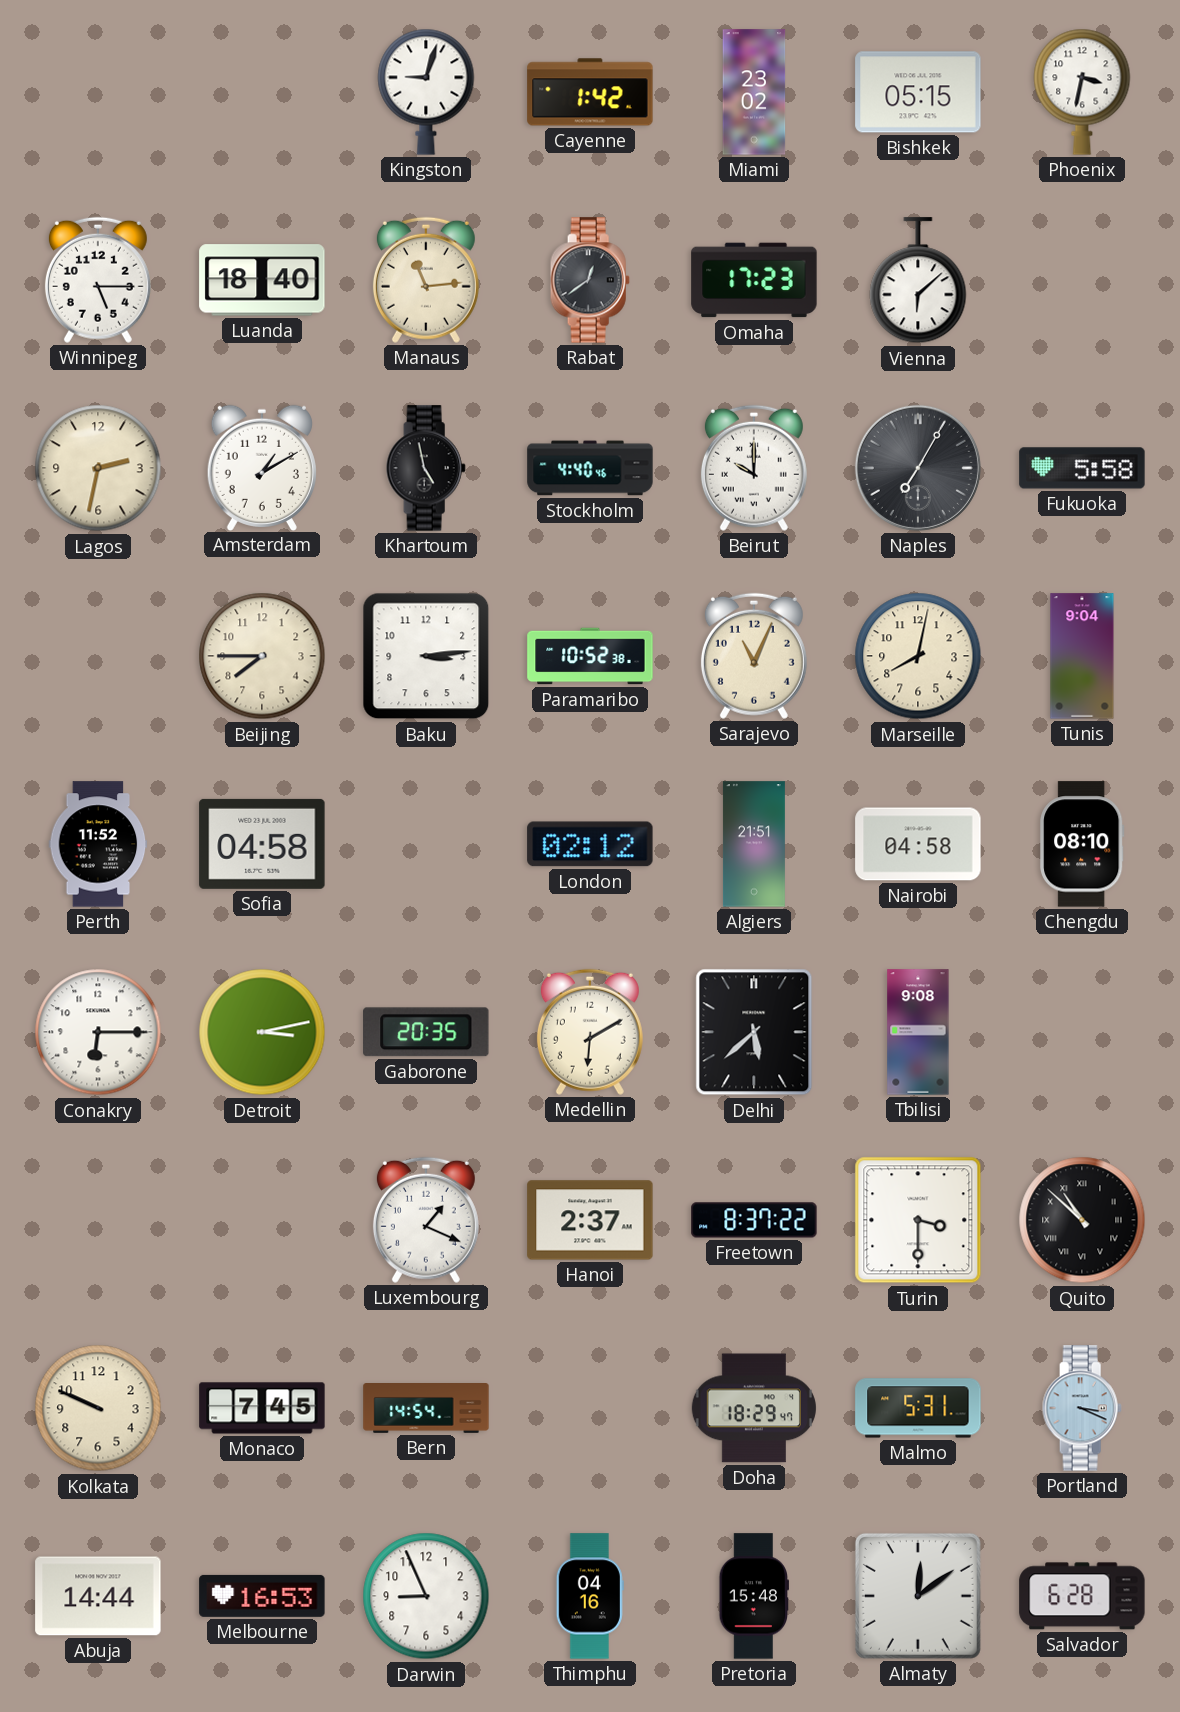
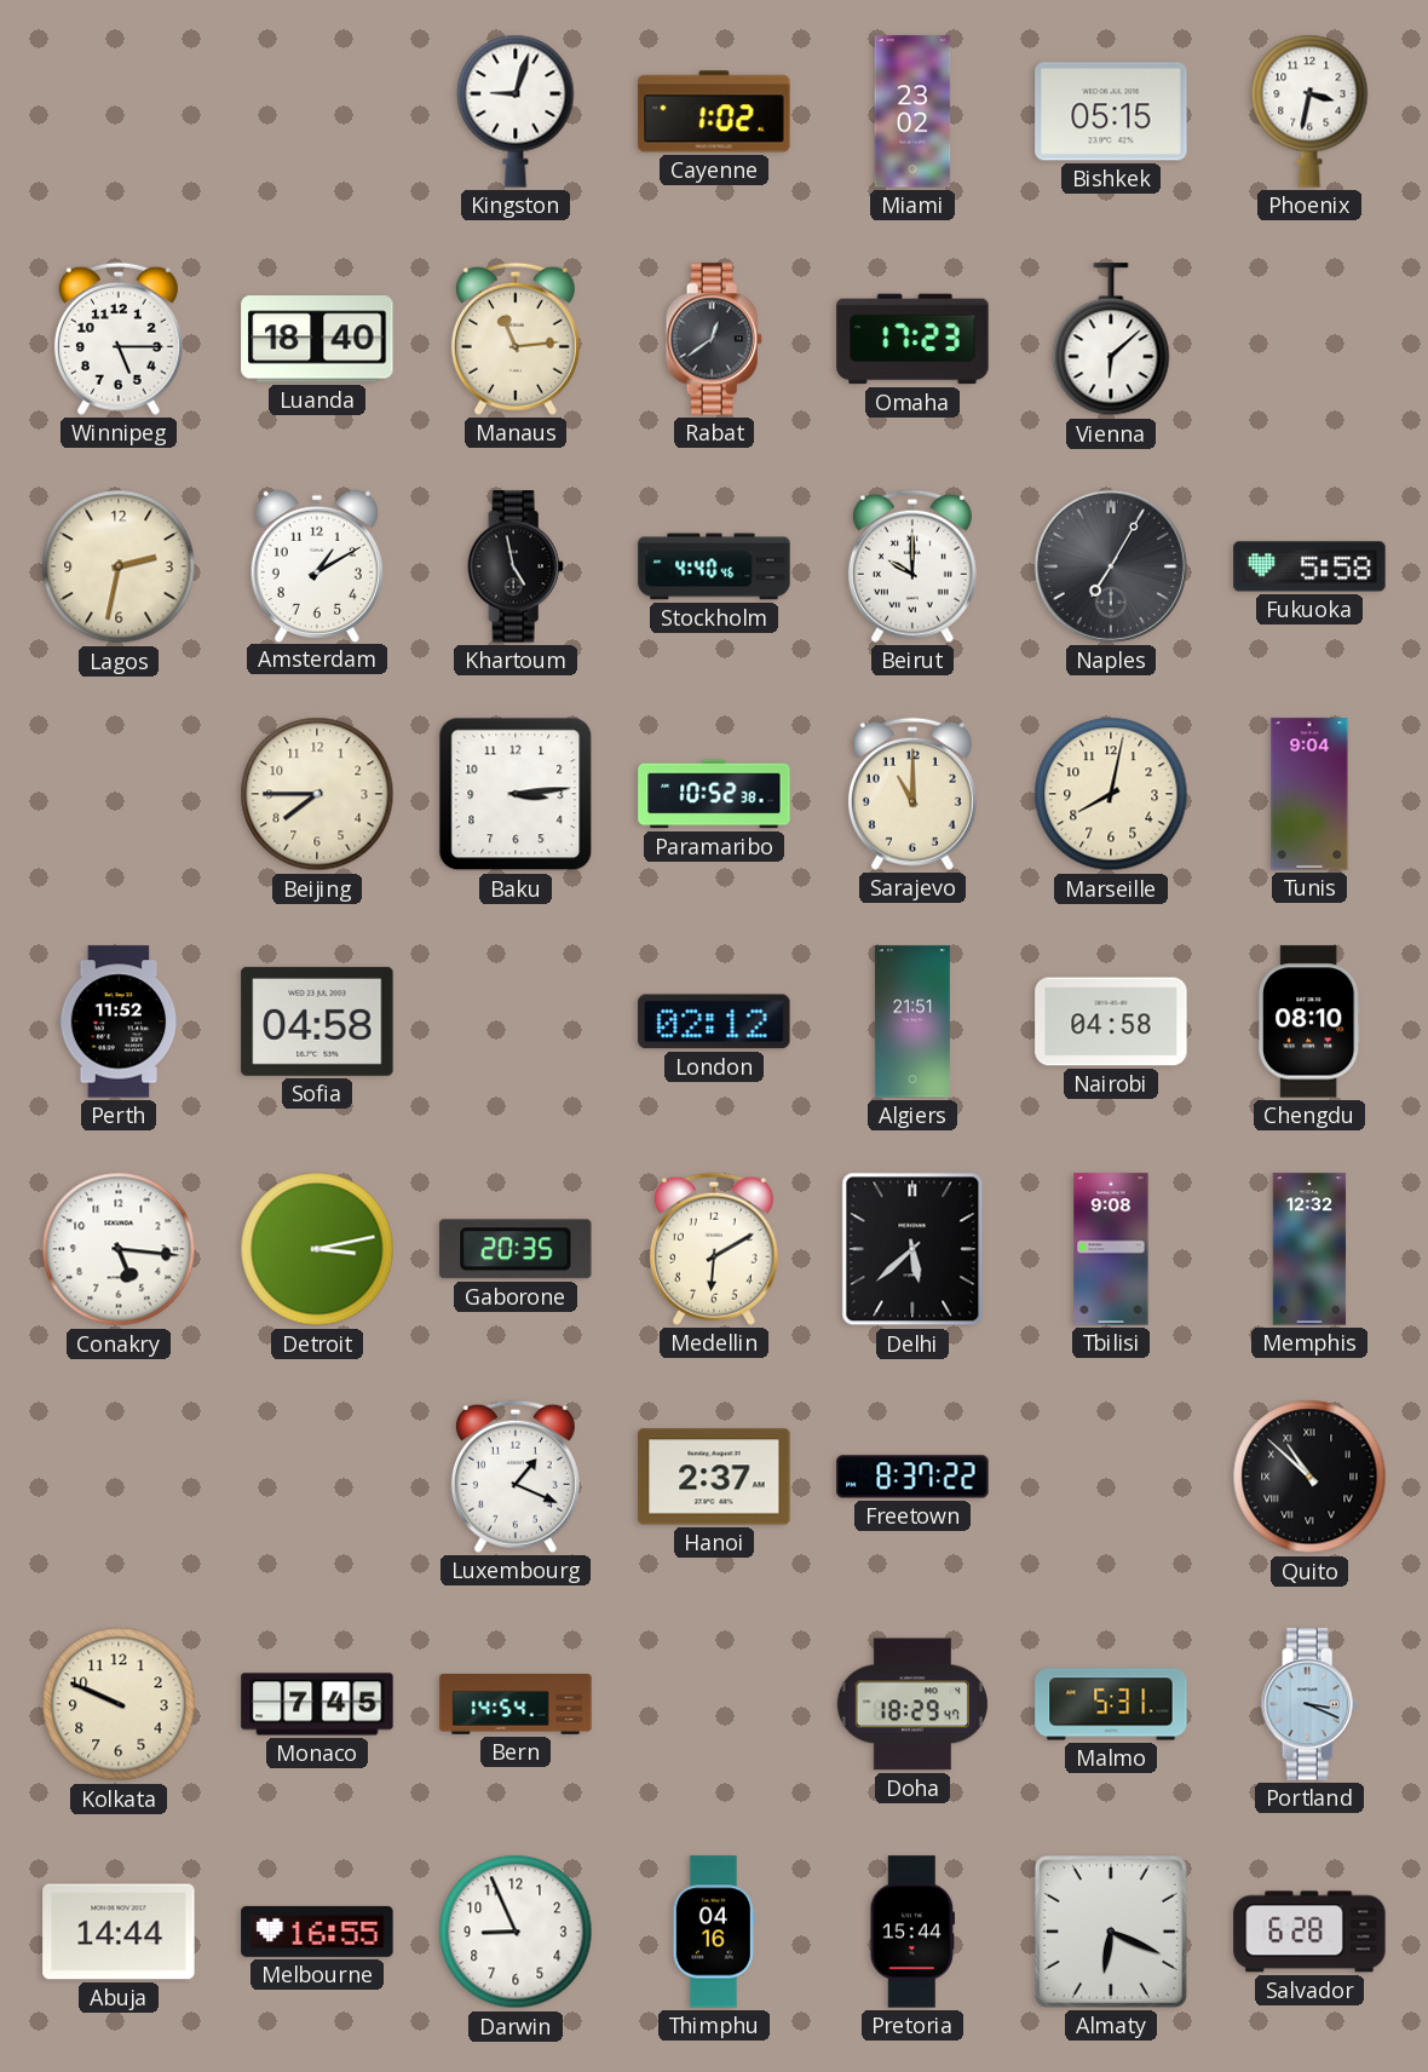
Cayenne: 1:42 -> 1:02
Sarajevo: 11:04 -> 11:00
Conakry: 6:15 -> 5:16
Memphis: none -> 12:32
Turin: 3:30 -> none
Melbourne: 16:53 -> 16:55
Pretoria: 15:48 -> 15:44
Almaty: 12:09 -> 6:19
